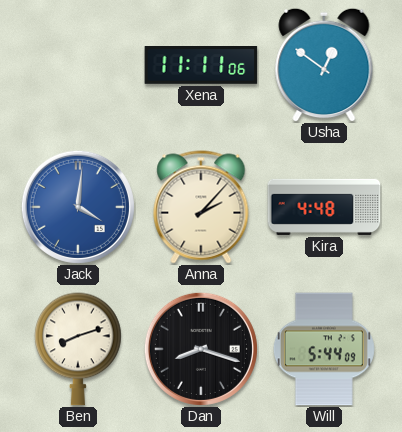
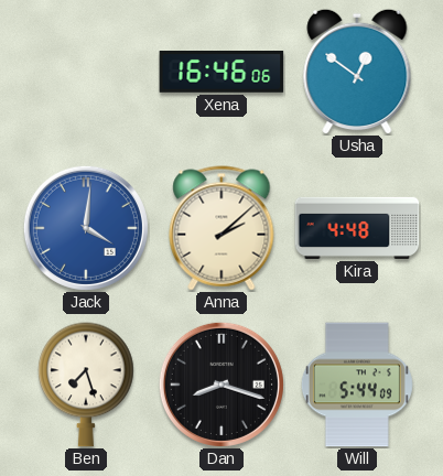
Xena: 11:11 -> 16:46
Anna: 2:07 -> 2:08
Ben: 8:12 -> 7:27
